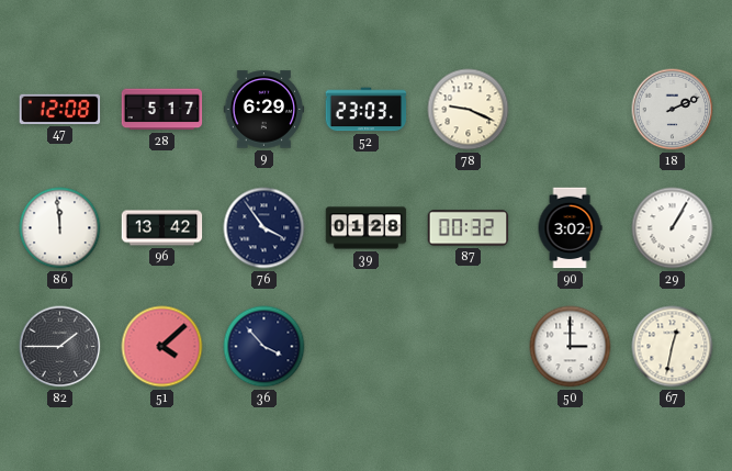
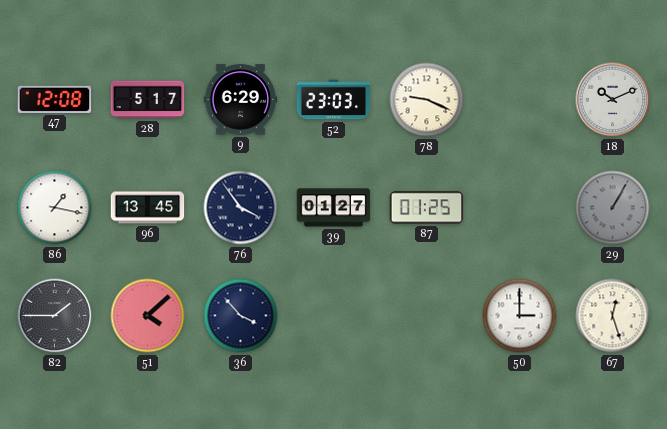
18: 2:11 -> 10:11
86: 11:59 -> 1:17
96: 13:42 -> 13:45
39: 01:28 -> 01:27
87: 00:32 -> 01:25
90: 3:02 -> none
29 dial: white -> grey
67: 12:32 -> 12:27
